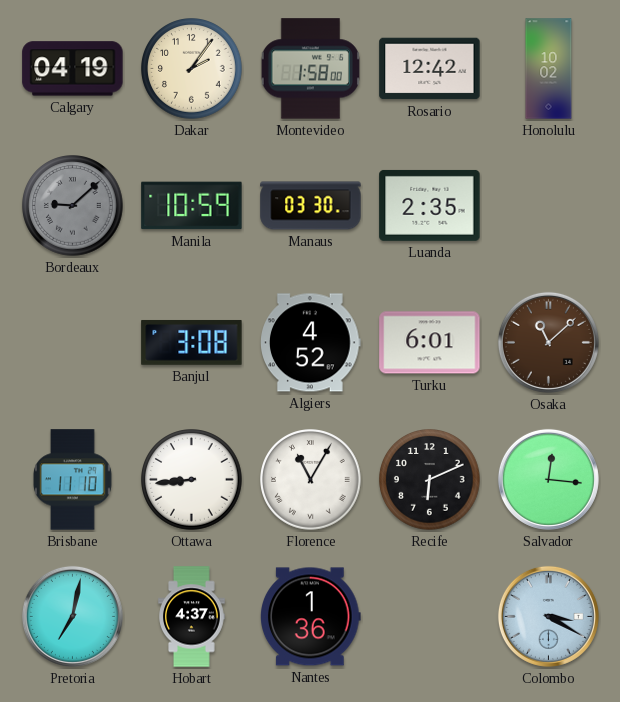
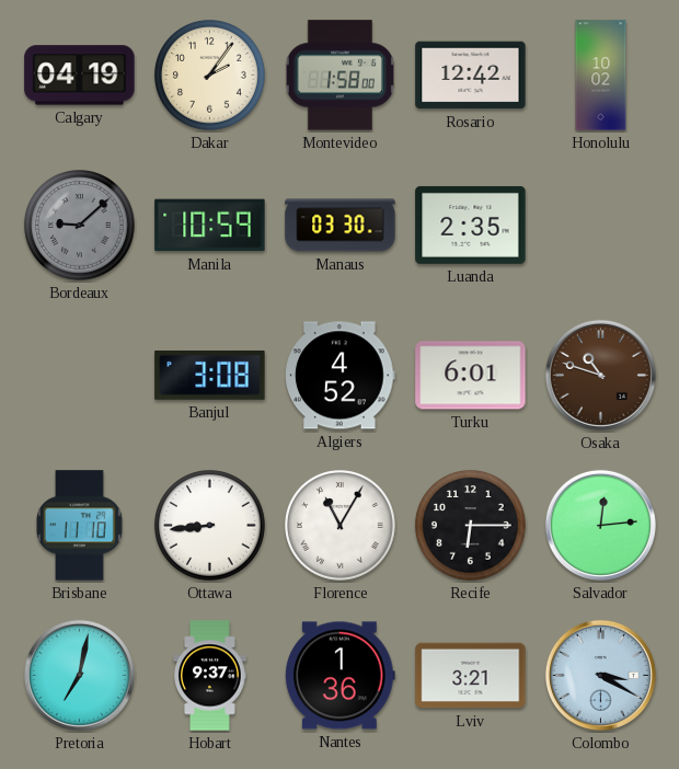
Osaka: 11:08 -> 10:48
Recife: 6:11 -> 6:15
Salvador: 12:16 -> 12:14
Hobart: 4:37 -> 9:37
Lviv: none -> 3:21
